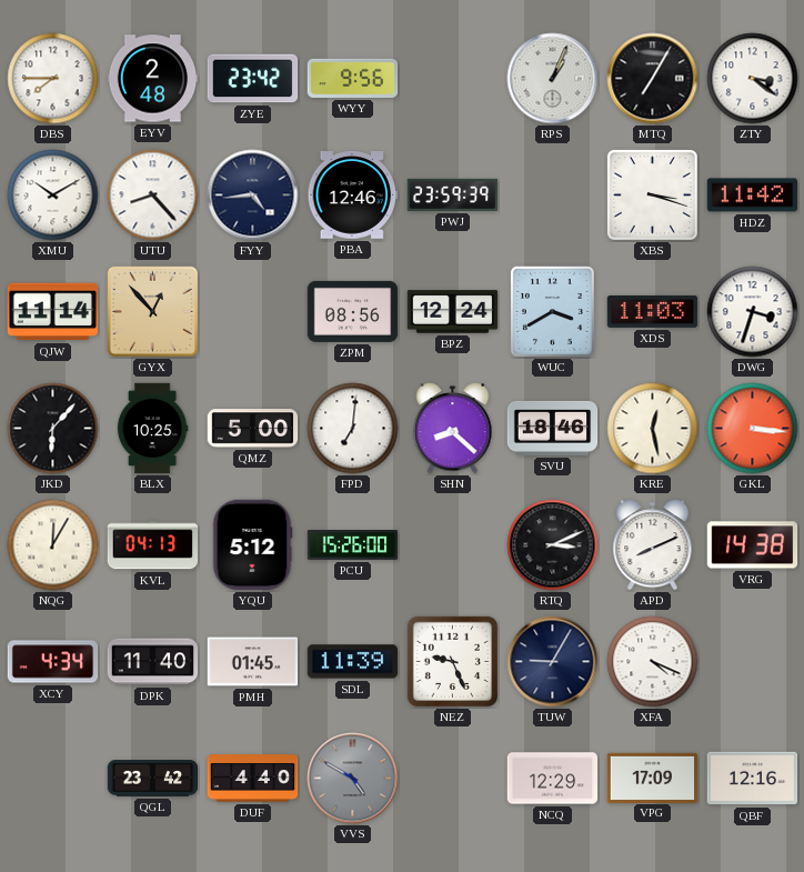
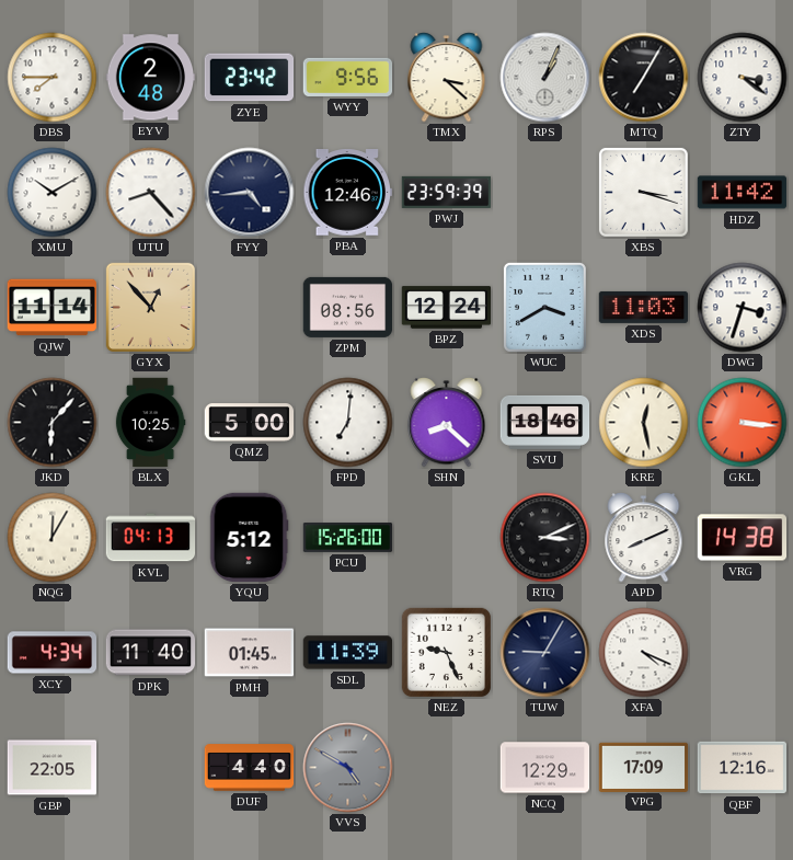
TMX: none -> 3:22
GBP: none -> 22:05
QGL: 23:42 -> none
